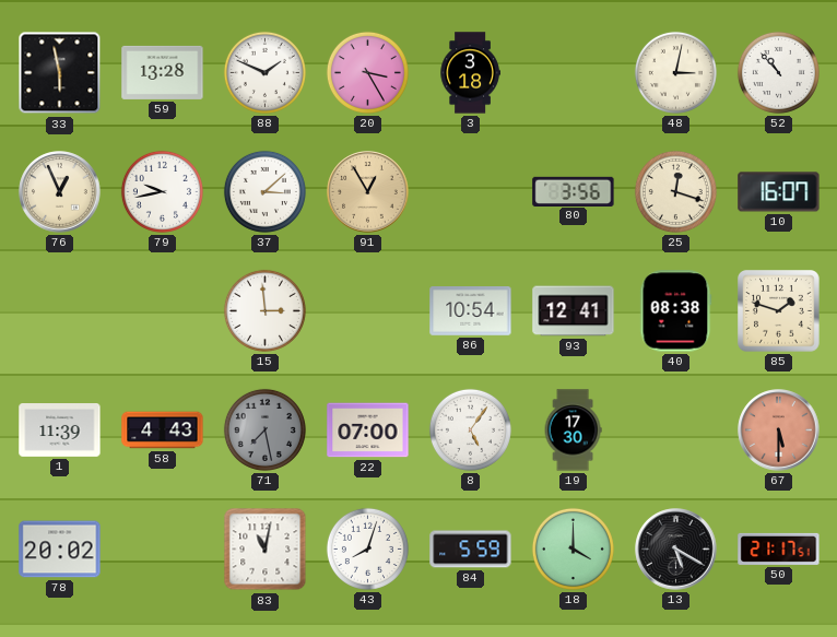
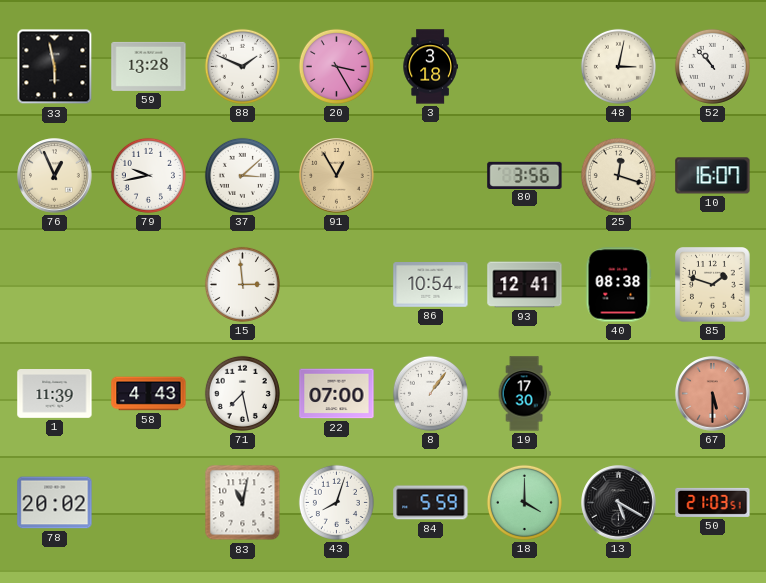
71 dial: grey -> white
8: 5:06 -> 1:06
50: 21:17 -> 21:03
